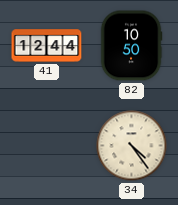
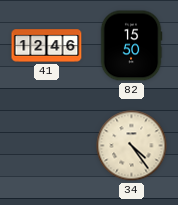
41: 12:44 -> 12:46
82: 10:50 -> 15:50
